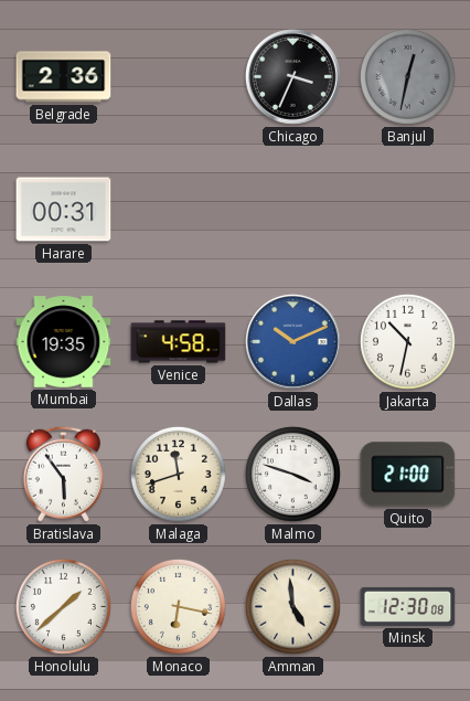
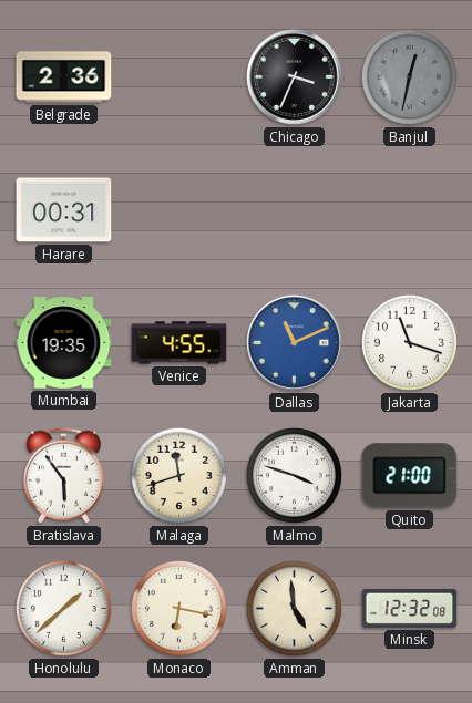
Venice: 4:58 -> 4:55
Dallas: 10:11 -> 11:11
Jakarta: 10:32 -> 11:18
Minsk: 12:30 -> 12:32
